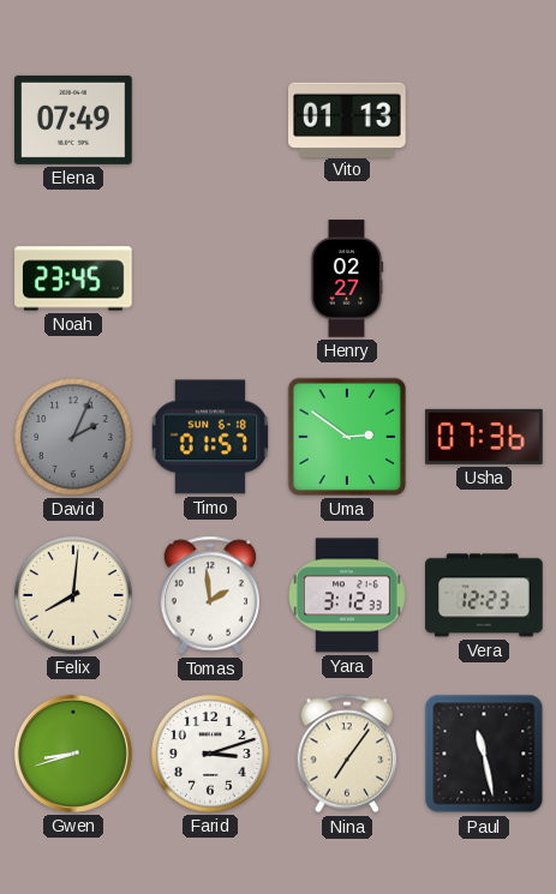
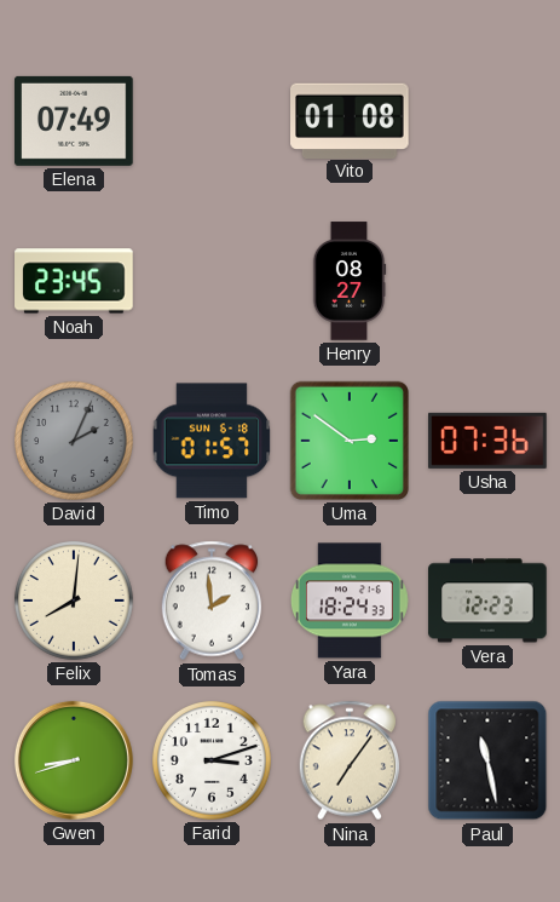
Vito: 01:13 -> 01:08
Henry: 02:27 -> 08:27
Yara: 3:12 -> 18:24
